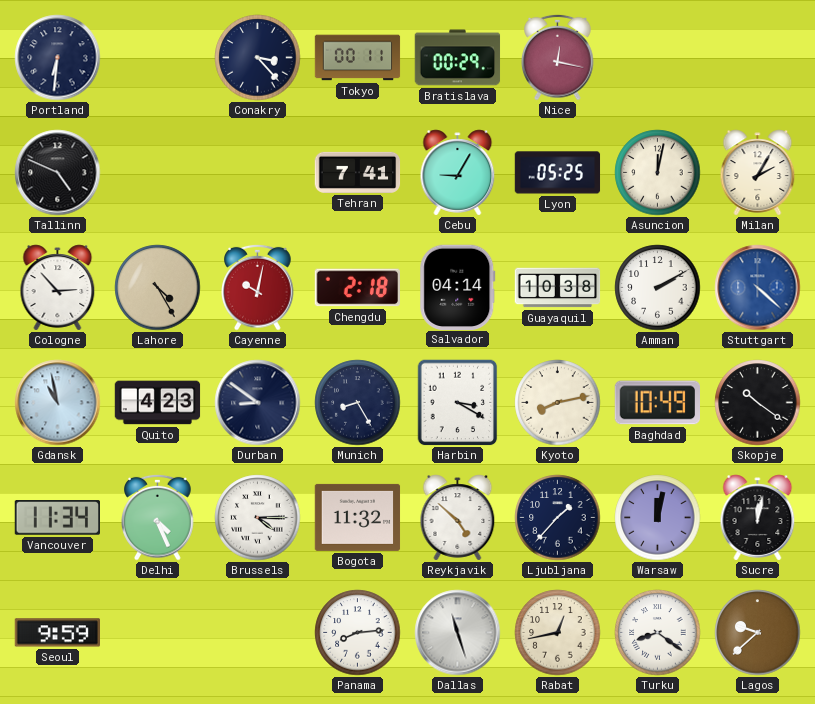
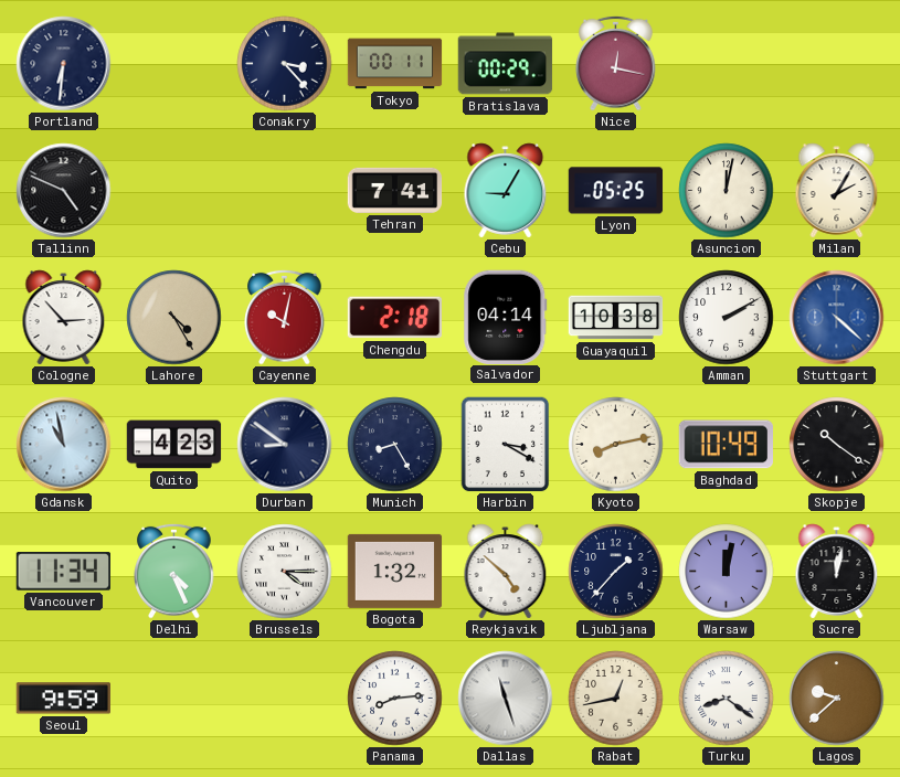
Bogota: 11:32 -> 1:32
